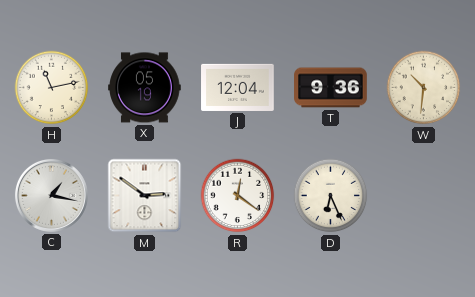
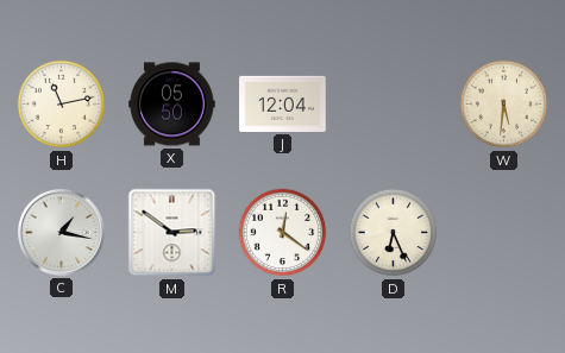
X: 05:19 -> 05:50
T: 9:36 -> none
W: 10:31 -> 5:31
